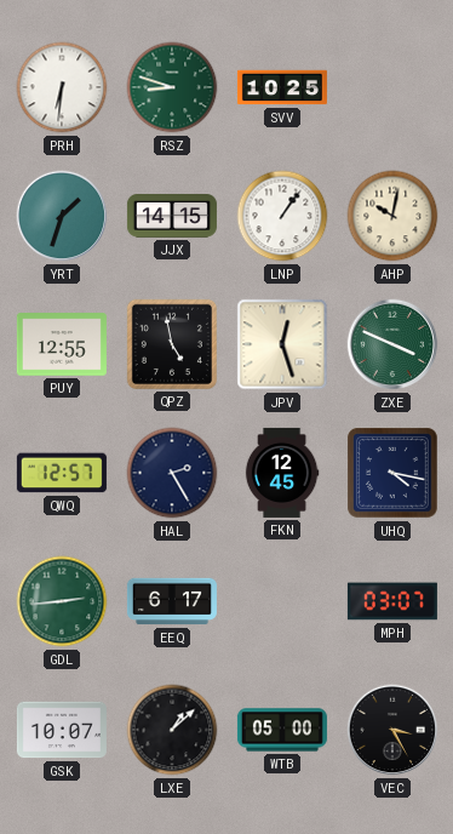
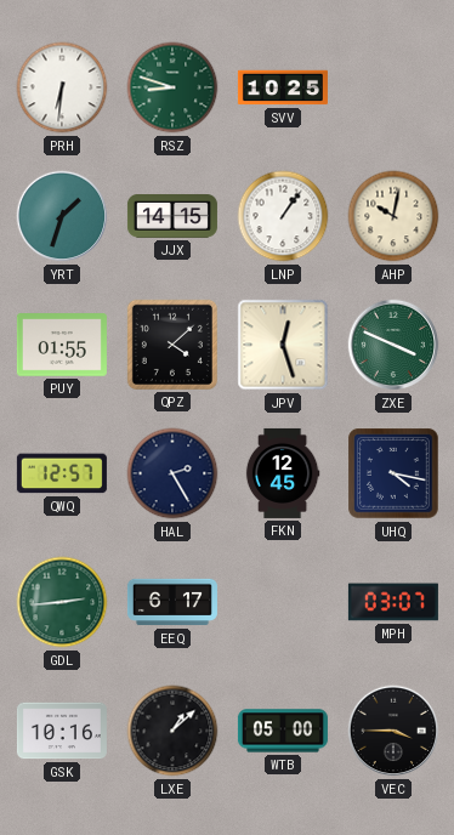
PUY: 12:55 -> 01:55
QPZ: 4:58 -> 4:08
GSK: 10:07 -> 10:16
VEC: 3:25 -> 3:45
